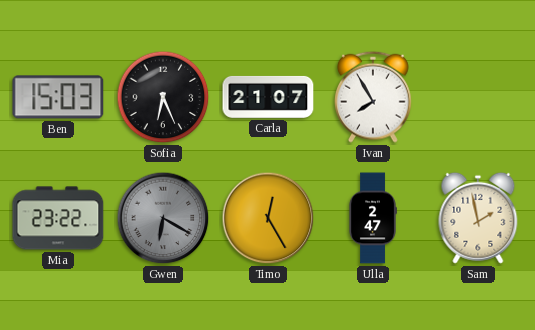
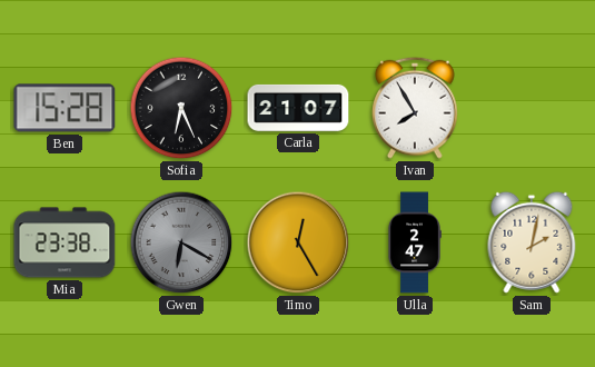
Ben: 15:03 -> 15:28
Mia: 23:22 -> 23:38
Sam: 1:58 -> 2:02
